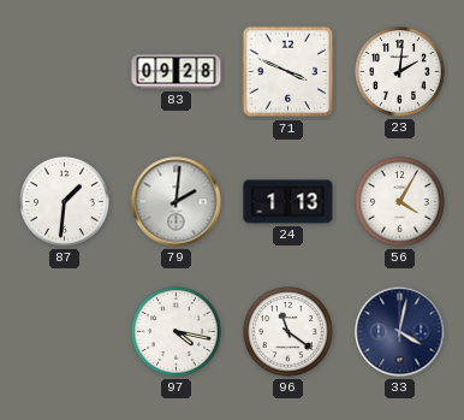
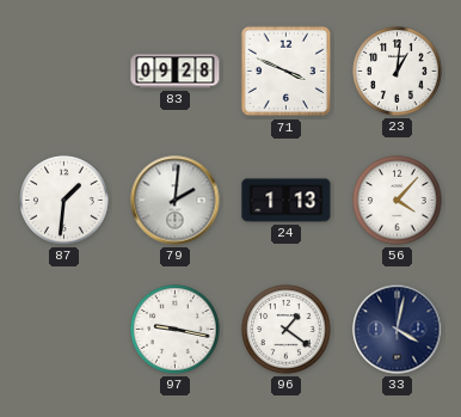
23: 2:01 -> 1:01
56: 4:05 -> 4:07
97: 4:17 -> 9:17
96: 11:21 -> 1:21
